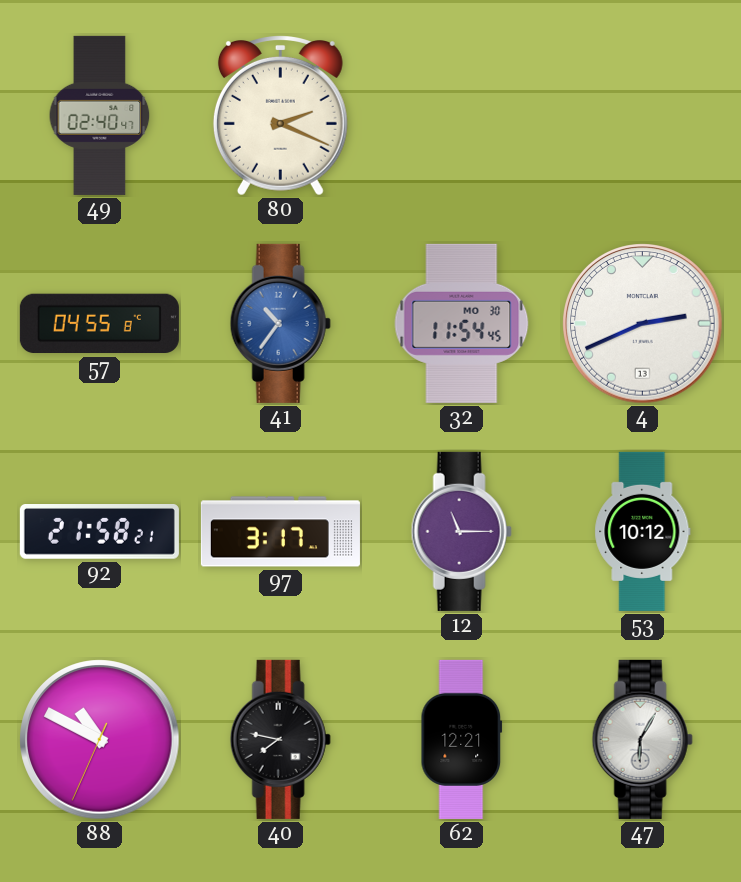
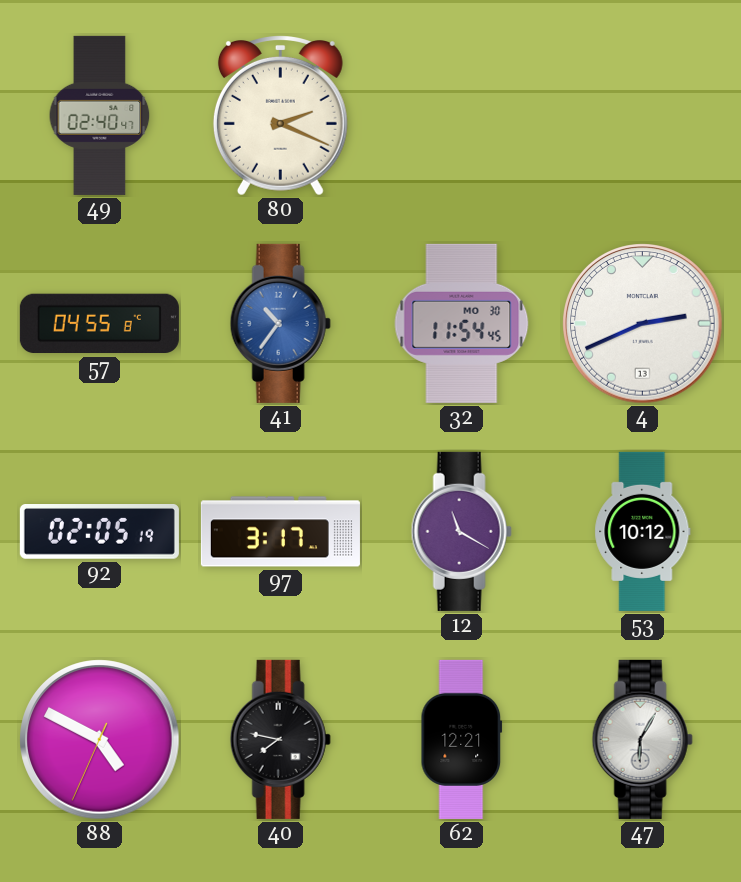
92: 21:58 -> 02:05
12: 11:15 -> 11:20
88: 10:49 -> 4:49
